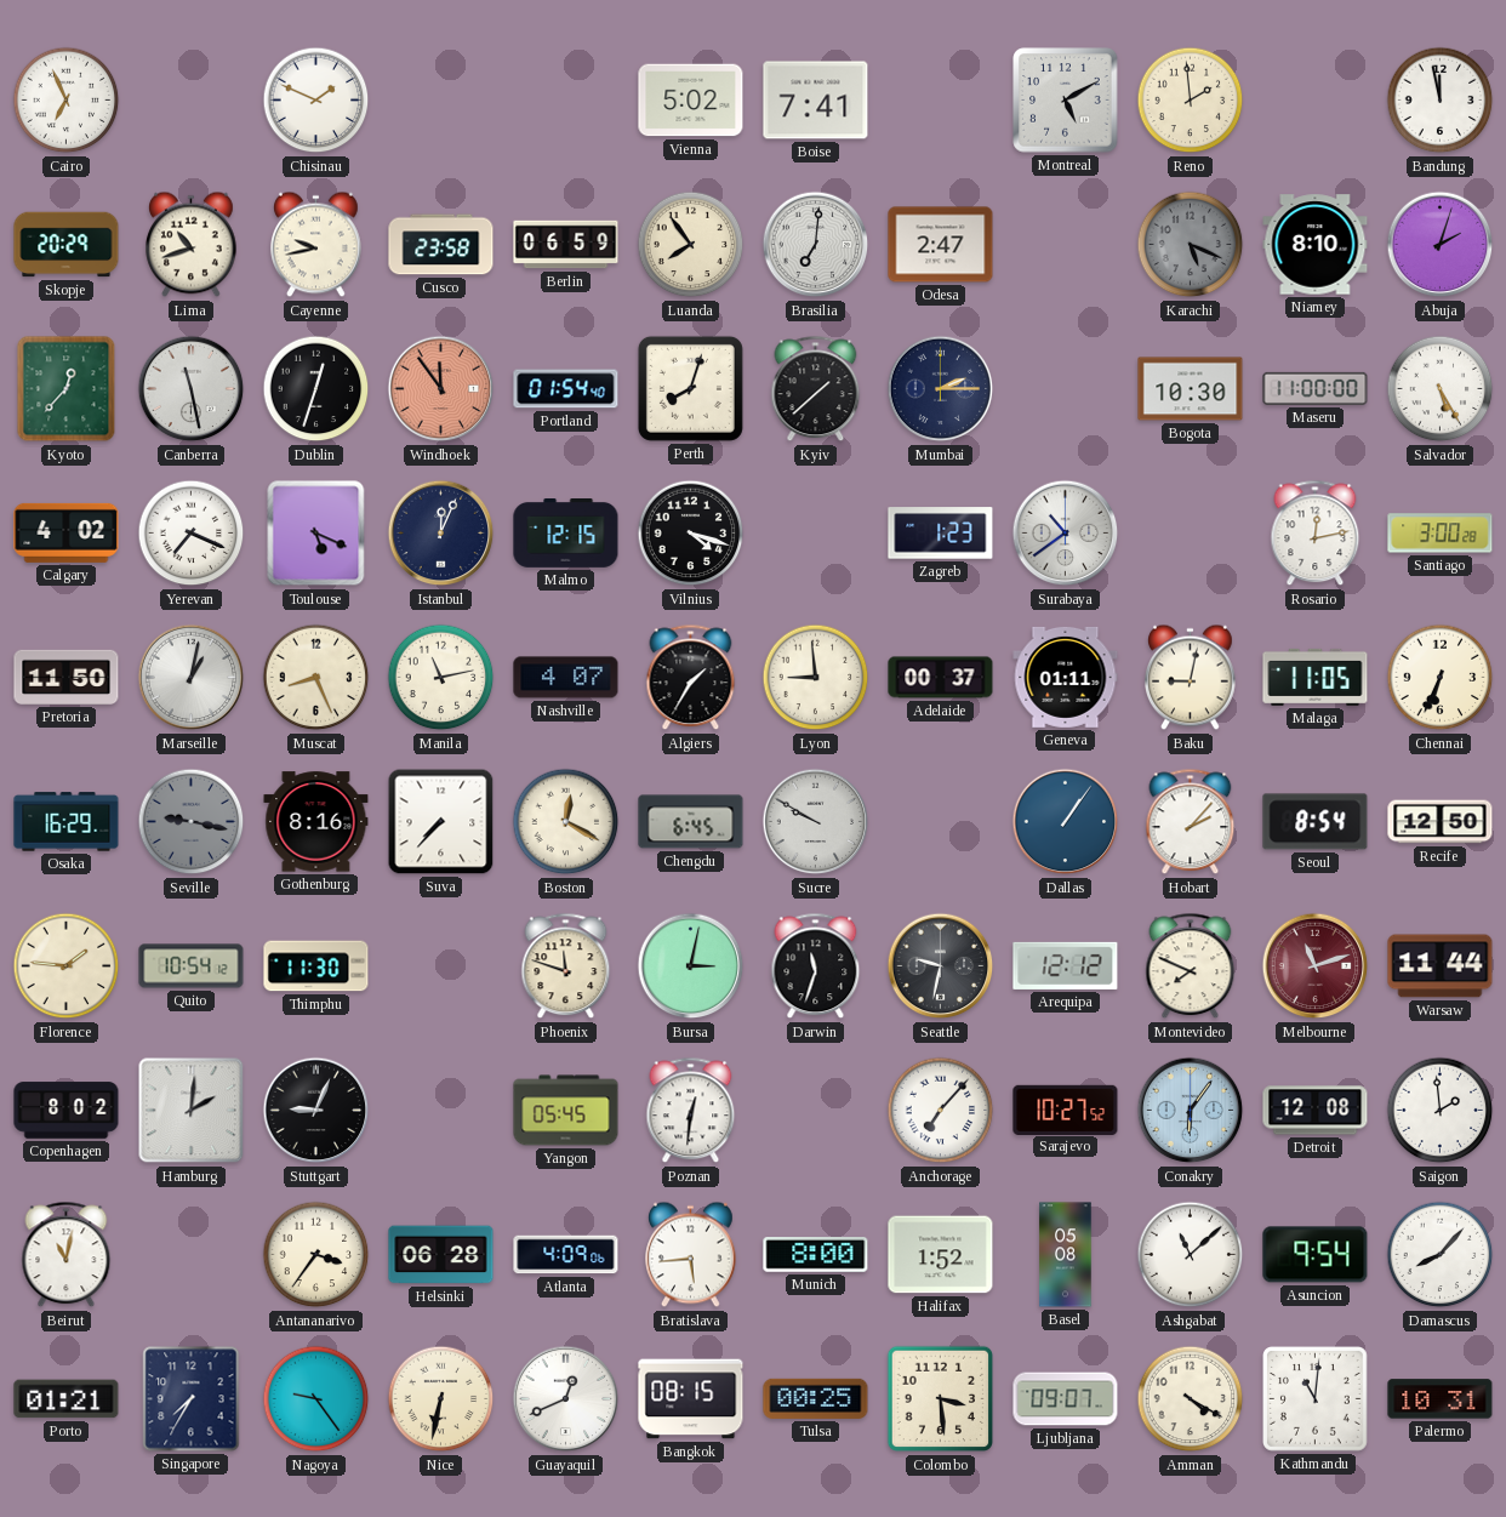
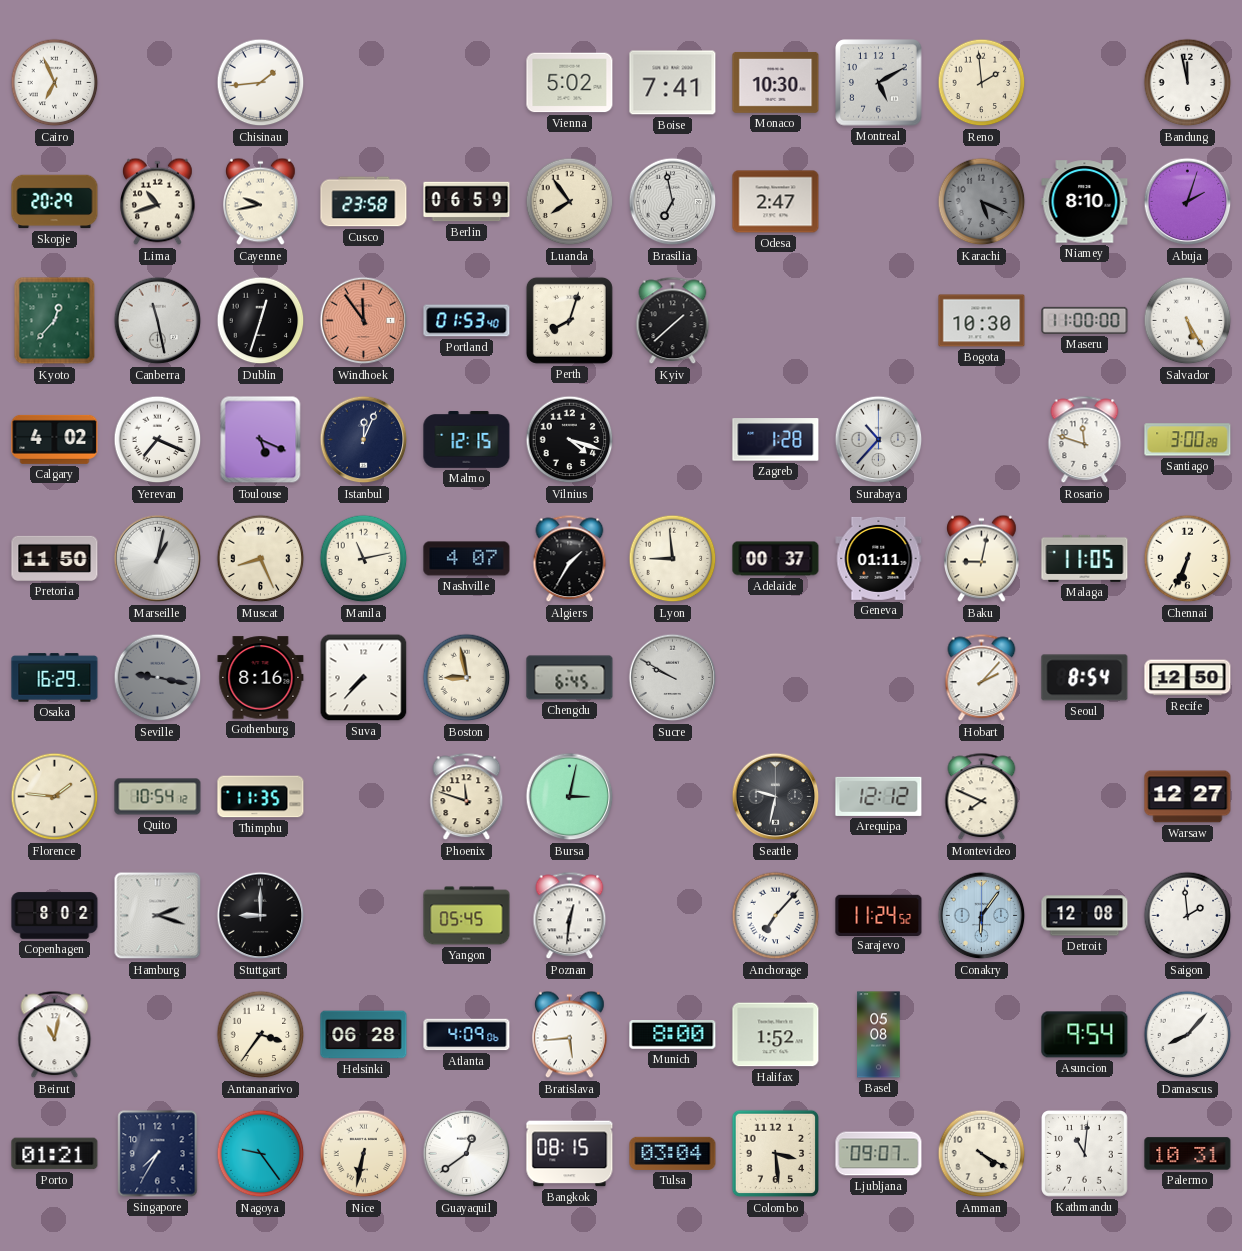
Chisinau: 1:49 -> 1:44
Monaco: none -> 10:30
Brasilia: 7:01 -> 6:58
Portland: 01:54 -> 01:53
Mumbai: 2:15 -> none
Zagreb: 1:23 -> 1:28
Surabaya: 10:39 -> 10:37
Rosario: 12:13 -> 11:48
Boston: 12:20 -> 8:58
Dallas: 1:06 -> none
Thimphu: 11:30 -> 11:35
Darwin: 11:33 -> none
Melbourne: 11:12 -> none
Warsaw: 11:44 -> 12:27
Hamburg: 2:01 -> 2:18
Stuttgart: 9:04 -> 9:00
Sarajevo: 10:27 -> 11:24
Ashgabat: 11:08 -> none
Guayaquil: 12:41 -> 12:39
Tulsa: 00:25 -> 03:04
